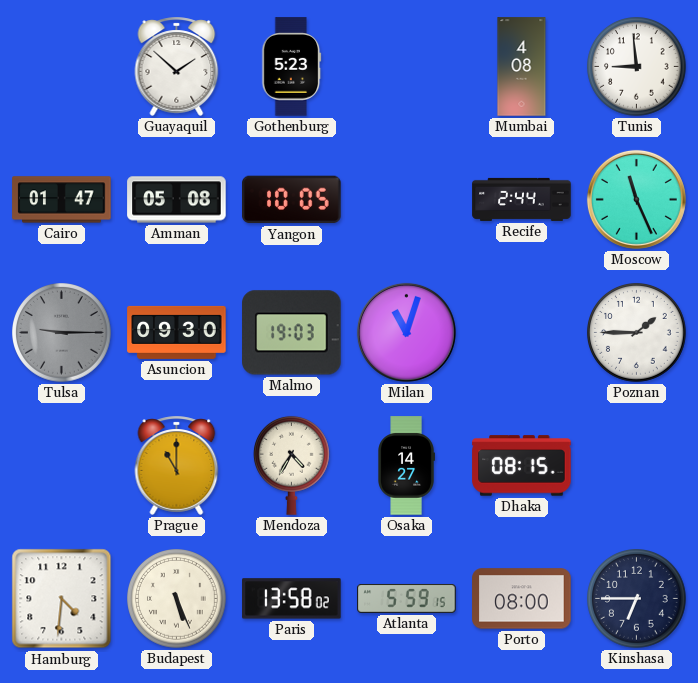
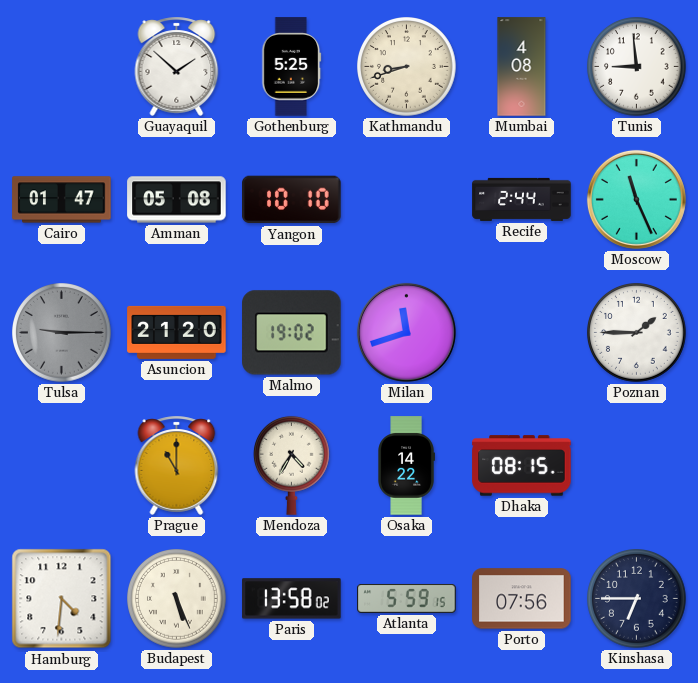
Gothenburg: 5:23 -> 5:25
Kathmandu: none -> 8:42
Yangon: 10:05 -> 10:10
Asuncion: 09:30 -> 21:20
Malmo: 19:03 -> 19:02
Milan: 11:03 -> 11:42
Osaka: 14:27 -> 14:22
Porto: 08:00 -> 07:56
